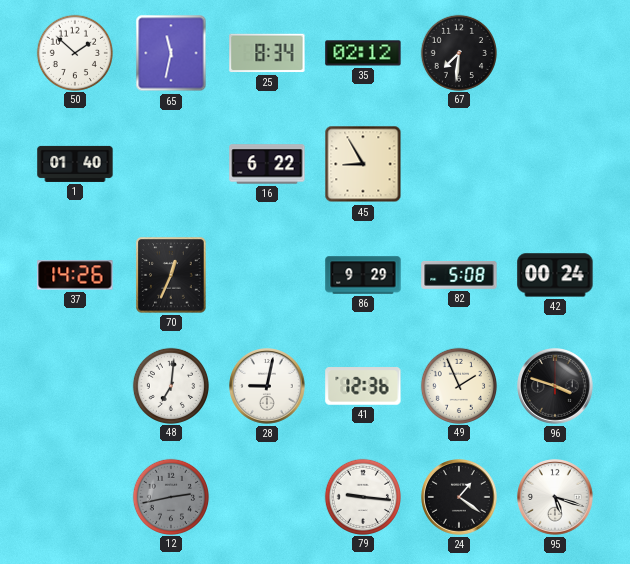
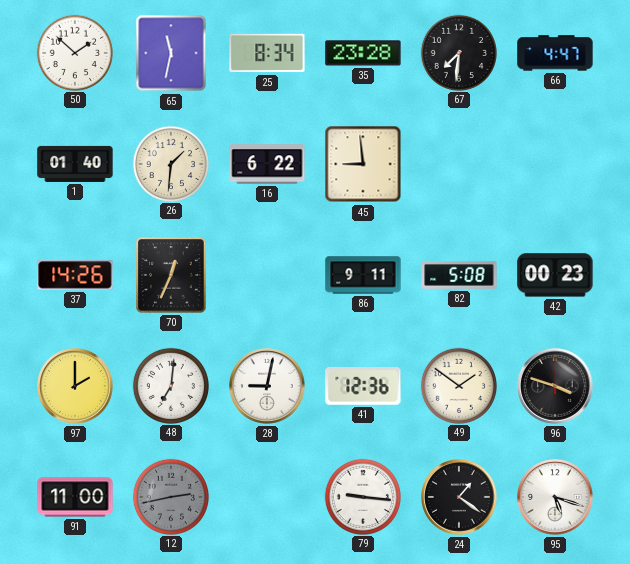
35: 02:12 -> 23:28
66: none -> 4:47
26: none -> 1:31
45: 8:55 -> 8:59
86: 9:29 -> 9:11
42: 00:24 -> 00:23
97: none -> 2:00
49: 1:56 -> 1:51
91: none -> 11:00
